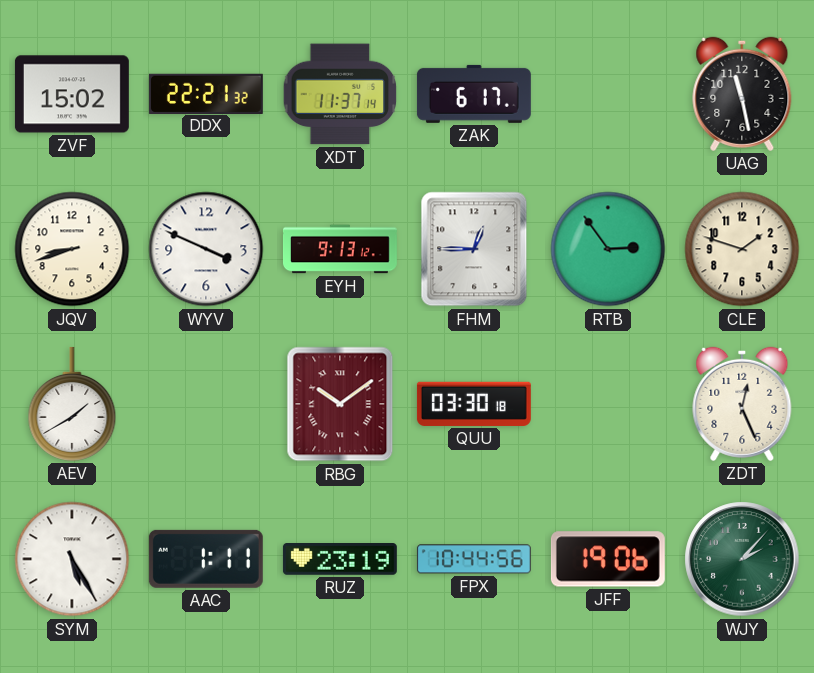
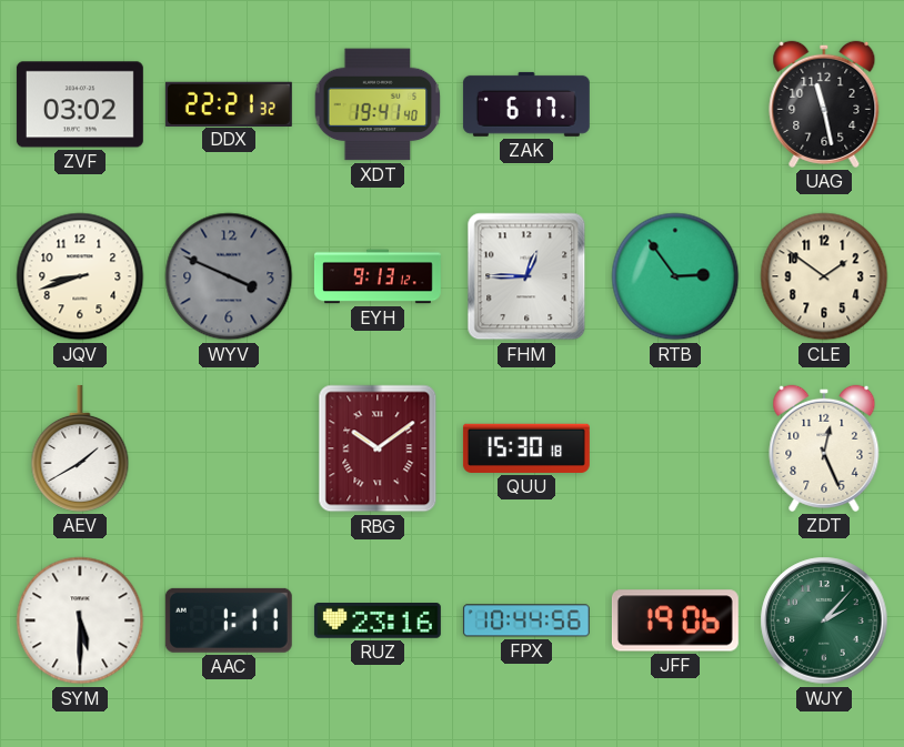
ZVF: 15:02 -> 03:02
XDT: 11:37 -> 19:41
WYV dial: white -> grey
CLE: 1:48 -> 1:51
QUU: 03:30 -> 15:30
SYM: 5:25 -> 5:30
RUZ: 23:19 -> 23:16
